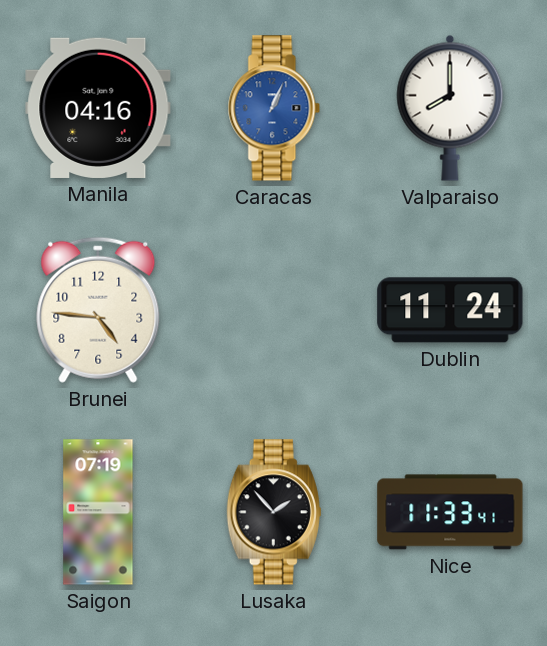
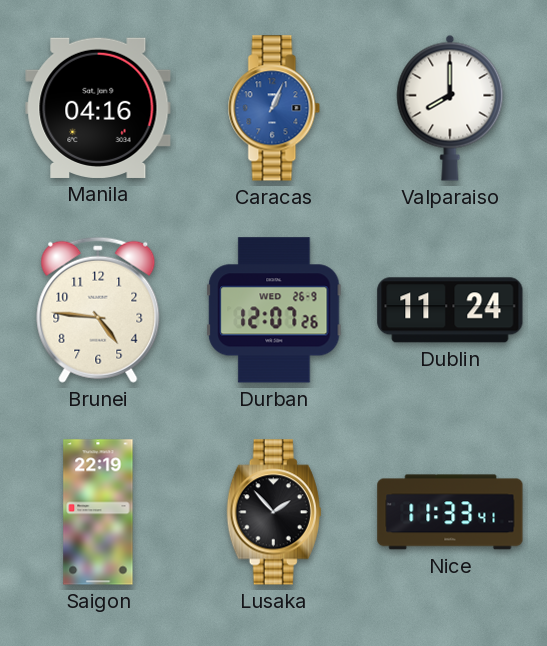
Durban: none -> 12:07
Saigon: 07:19 -> 22:19
